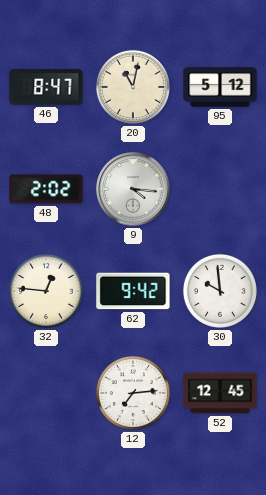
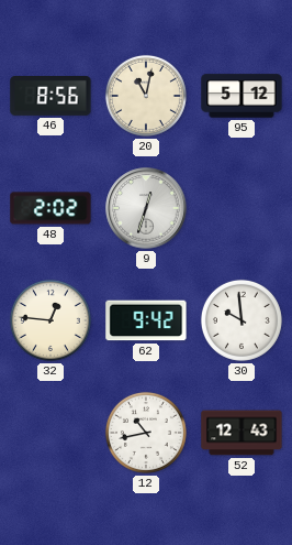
46: 8:47 -> 8:56
9: 4:16 -> 12:33
12: 7:14 -> 10:43
52: 12:45 -> 12:43
